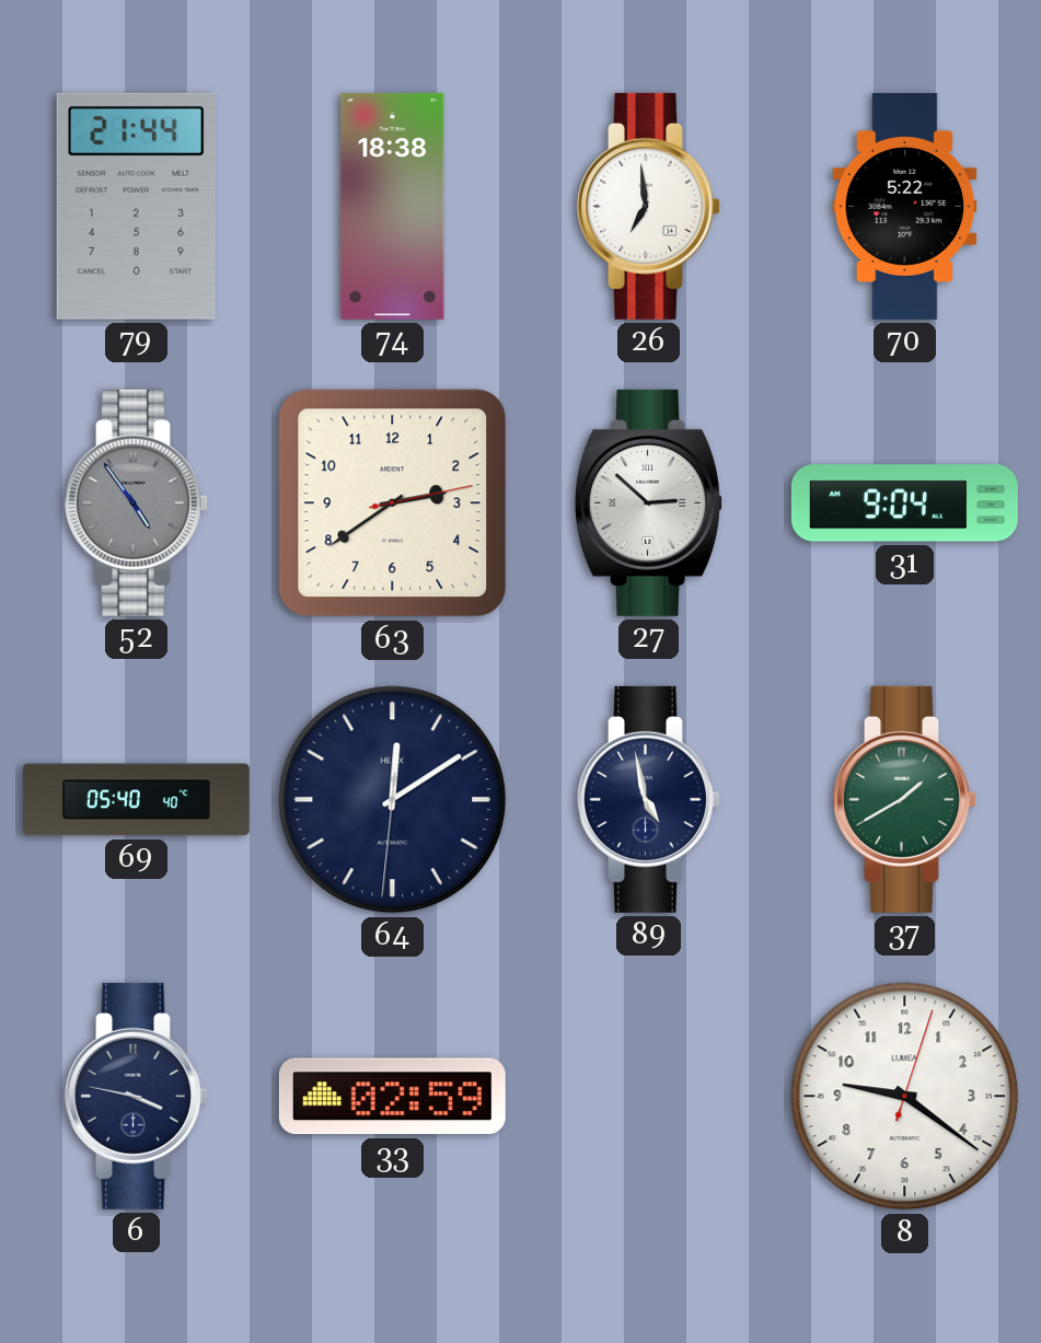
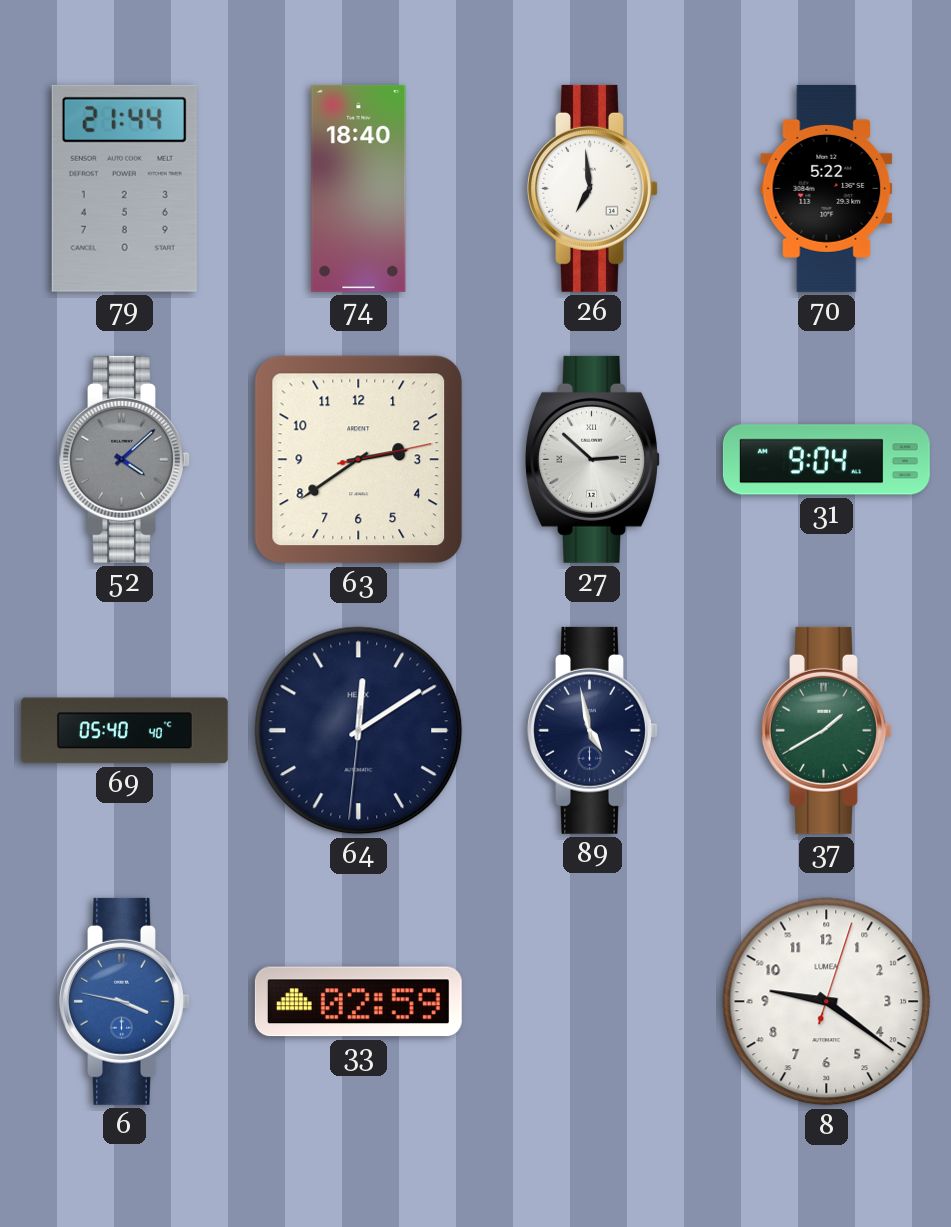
74: 18:38 -> 18:40
52: 4:54 -> 4:08
6 dial: navy -> blue
